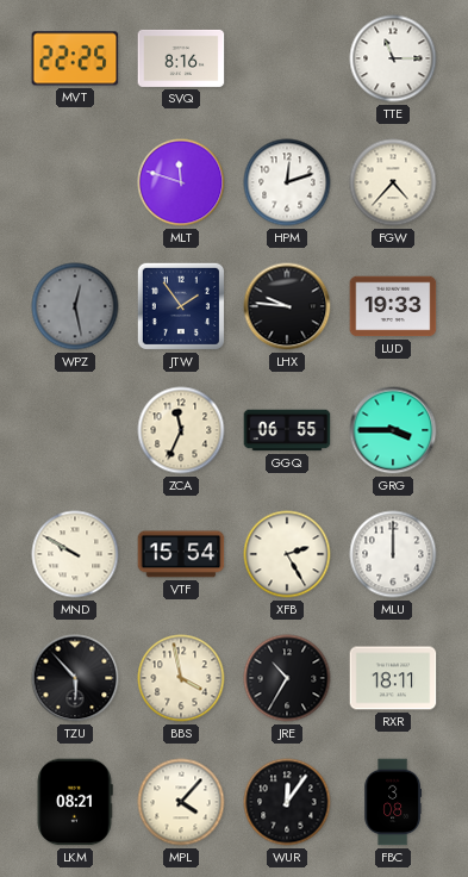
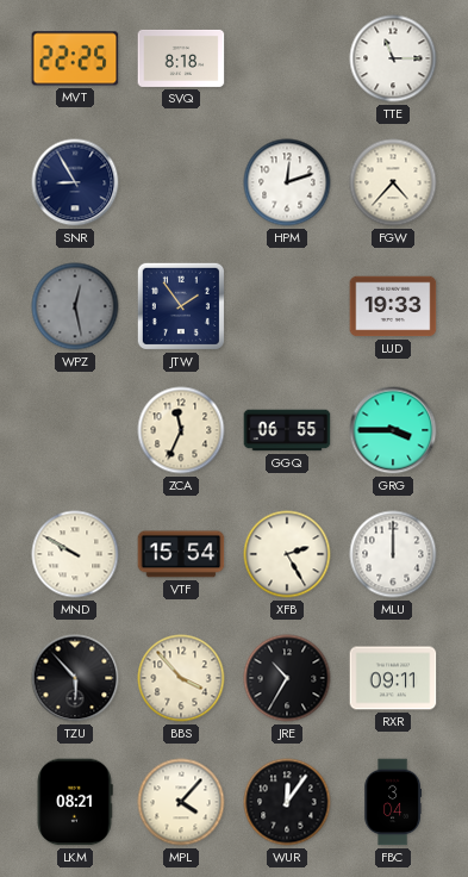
SVQ: 8:16 -> 8:18
SNR: none -> 8:55
MLT: 11:48 -> none
LHX: 9:46 -> none
BBS: 3:58 -> 3:53
RXR: 18:11 -> 09:11
FBC: 3:08 -> 3:04
